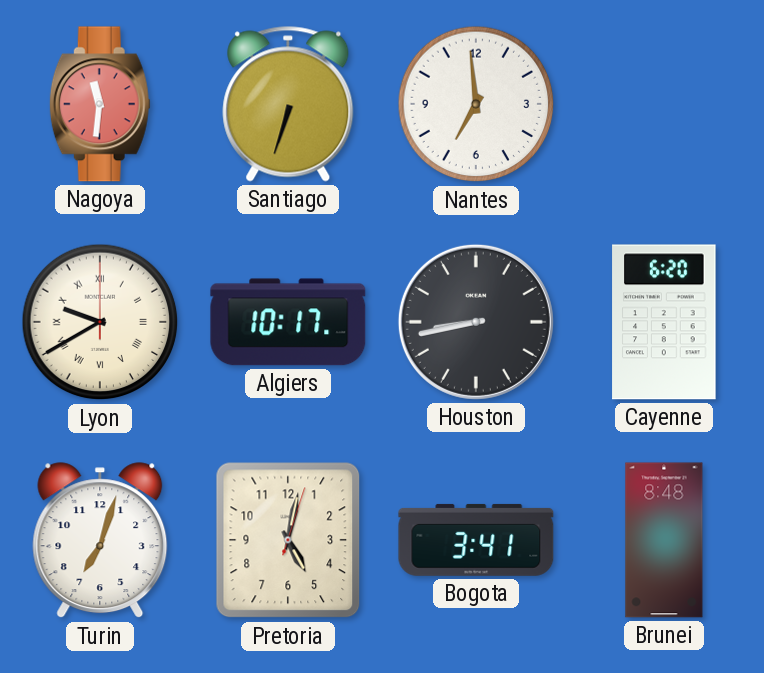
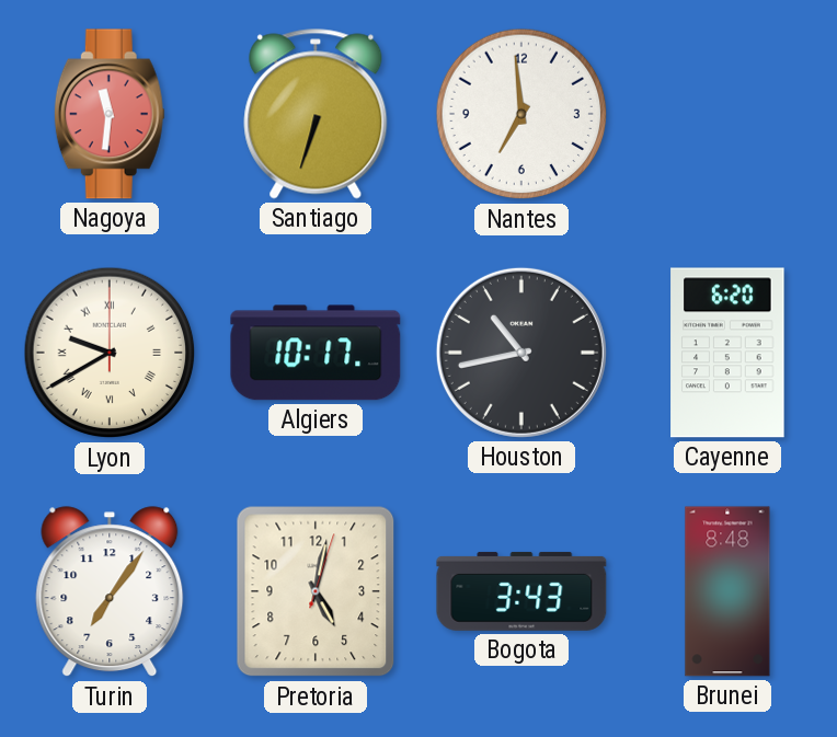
Houston: 8:43 -> 10:43
Turin: 7:03 -> 7:06
Bogota: 3:41 -> 3:43
